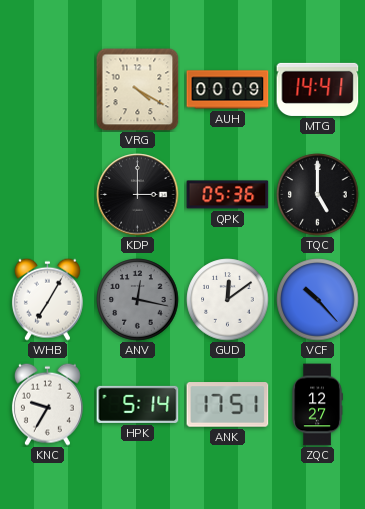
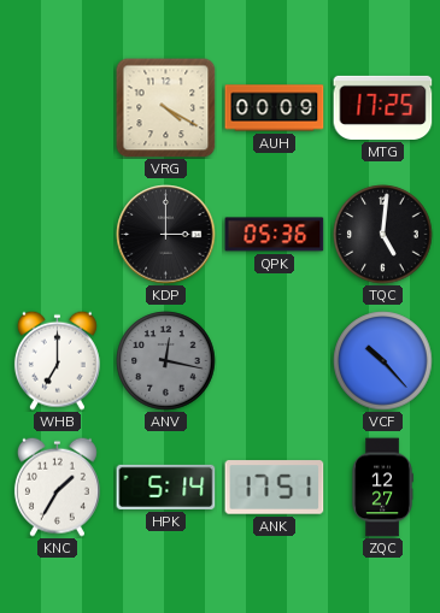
MTG: 14:41 -> 17:25
TQC: 5:00 -> 5:01
WHB: 7:05 -> 7:00
GUD: 12:09 -> none
KNC: 9:35 -> 1:35
